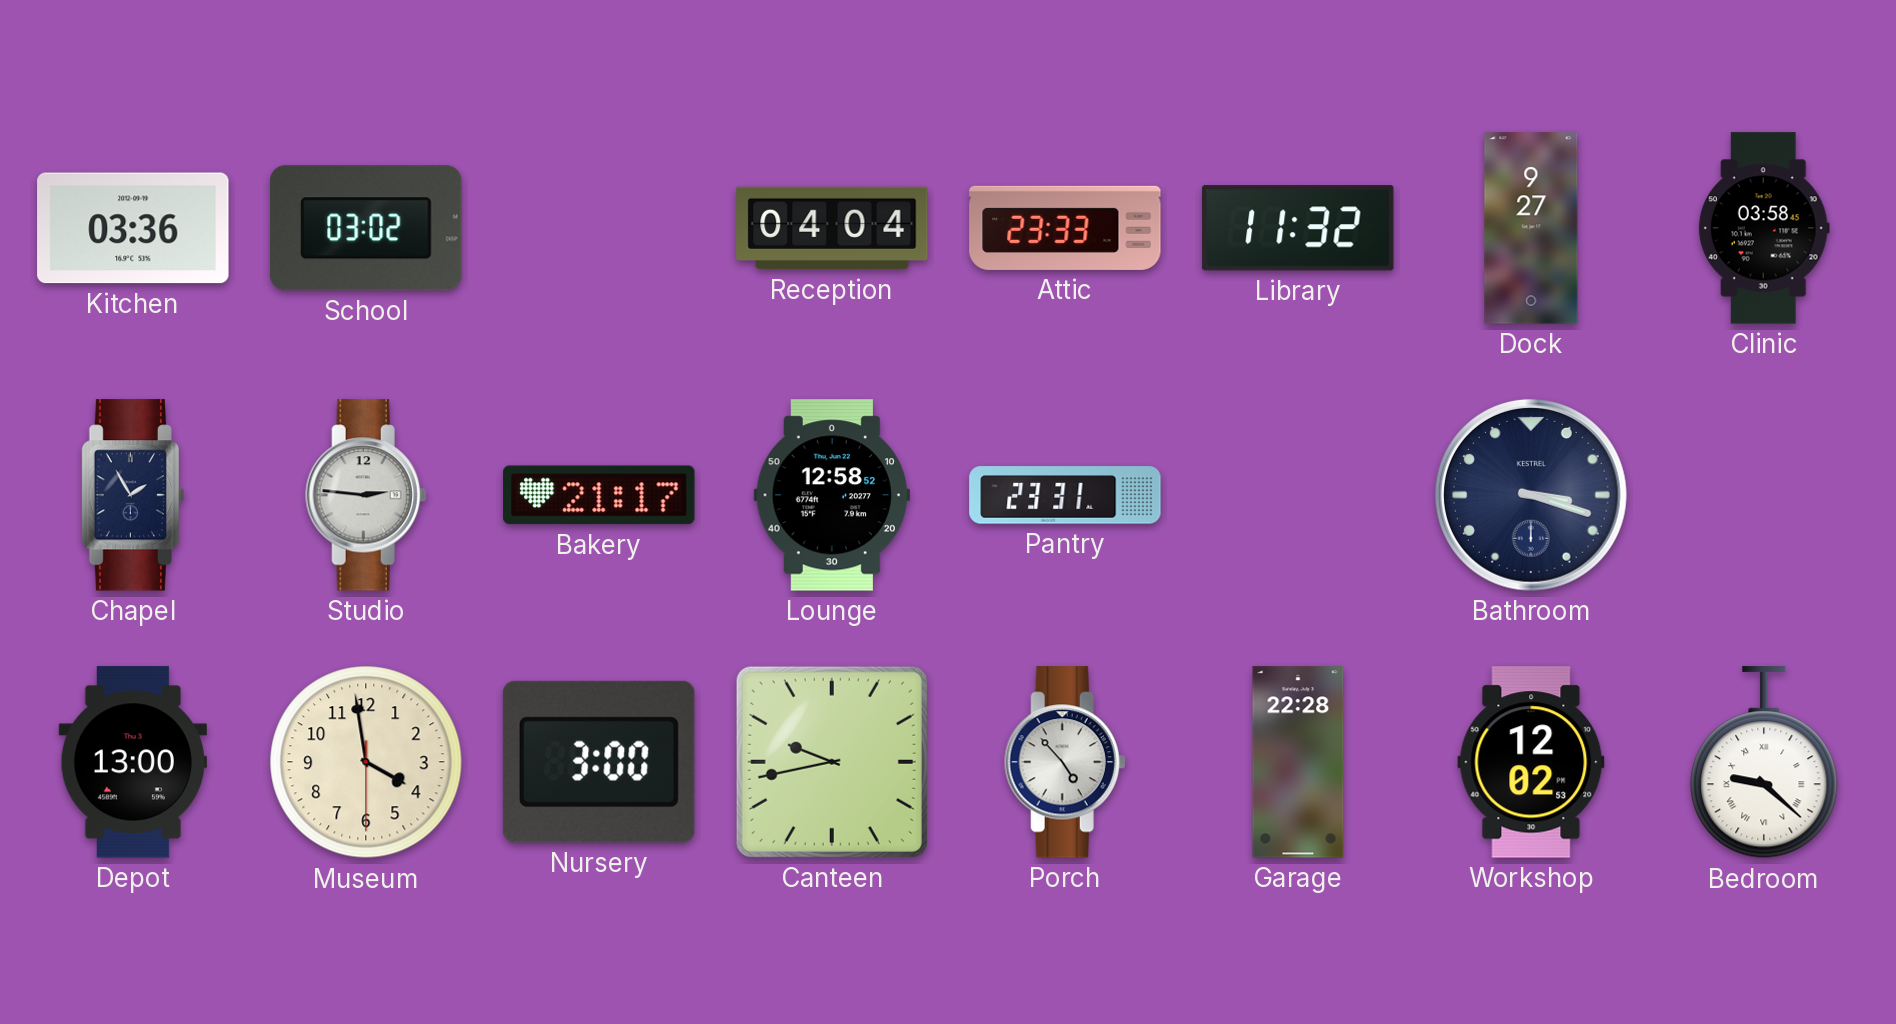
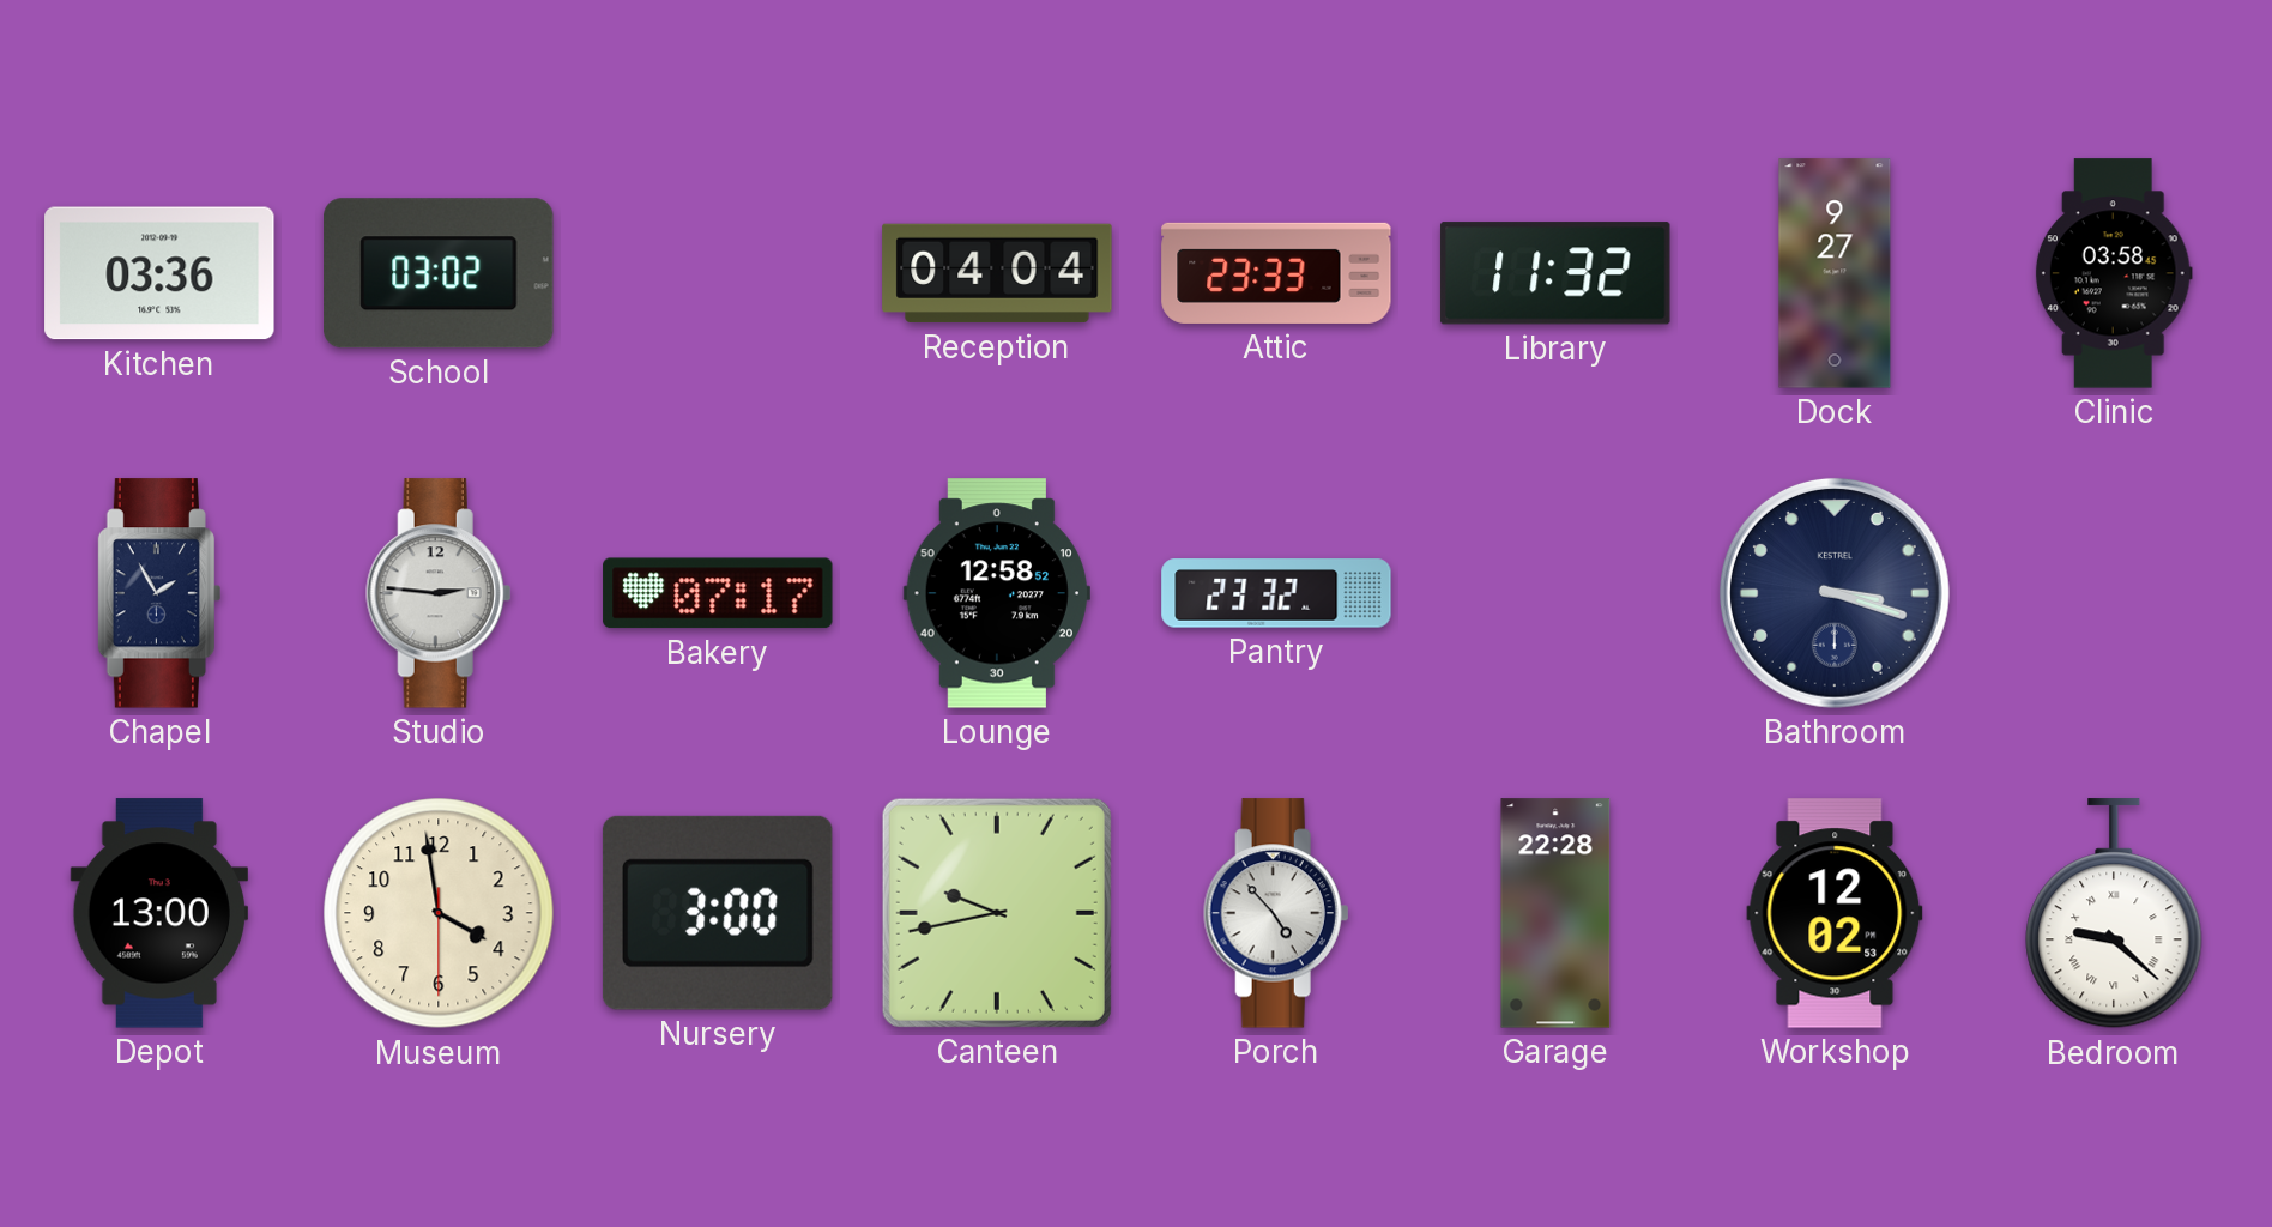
Bakery: 21:17 -> 07:17
Pantry: 23:31 -> 23:32
